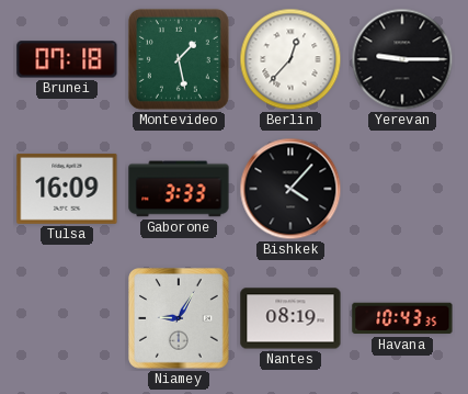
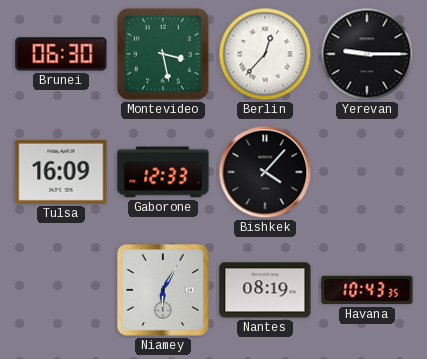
Brunei: 07:18 -> 06:30
Montevideo: 1:28 -> 3:28
Gaborone: 3:33 -> 12:33
Niamey: 9:05 -> 6:05
